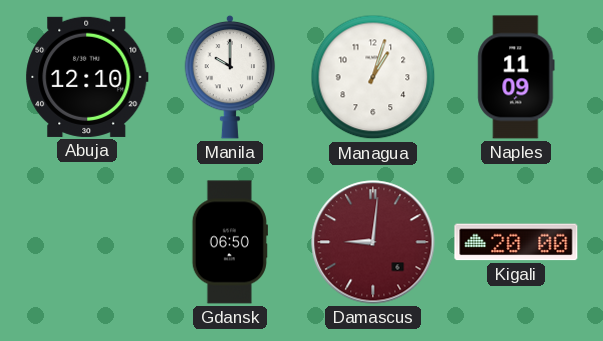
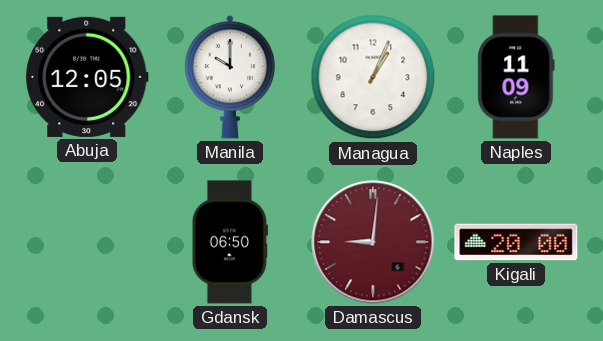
Abuja: 12:10 -> 12:05
Managua: 1:03 -> 1:04
